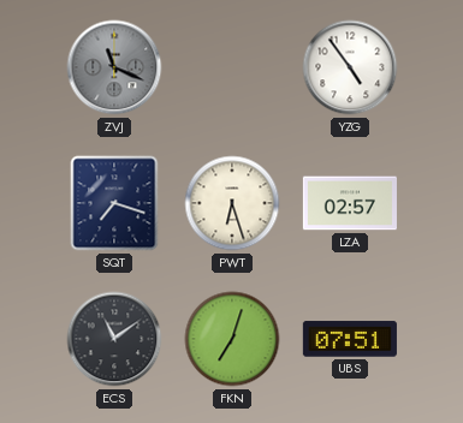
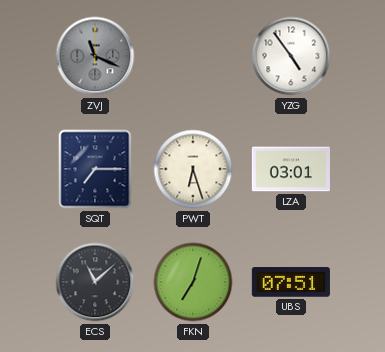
SQT: 7:18 -> 7:15
LZA: 02:57 -> 03:01
ECS: 11:09 -> 11:08
